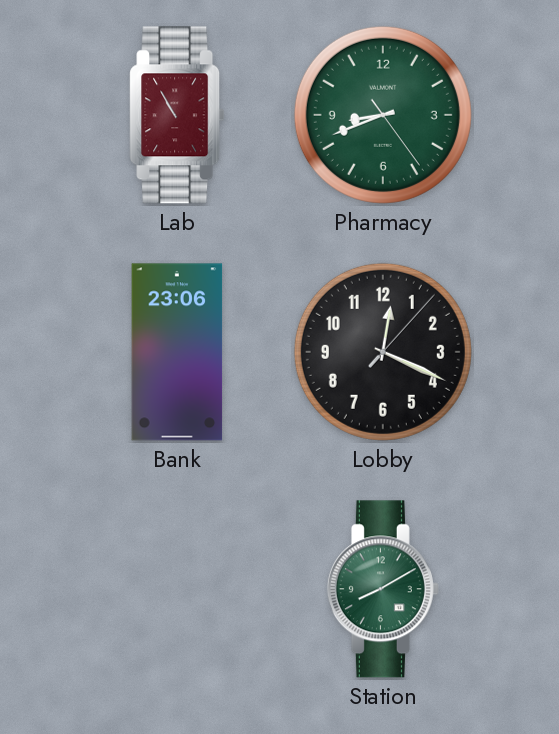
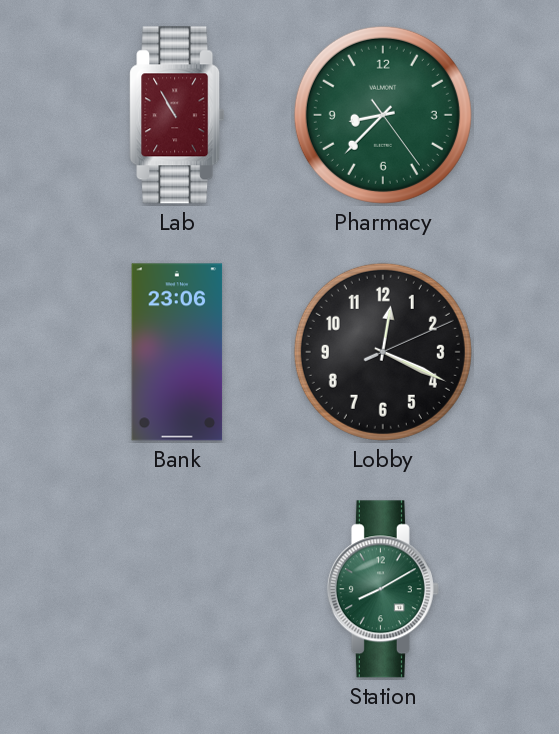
Pharmacy: 8:41 -> 8:37
Lobby: 12:19:07 -> 12:19:11
